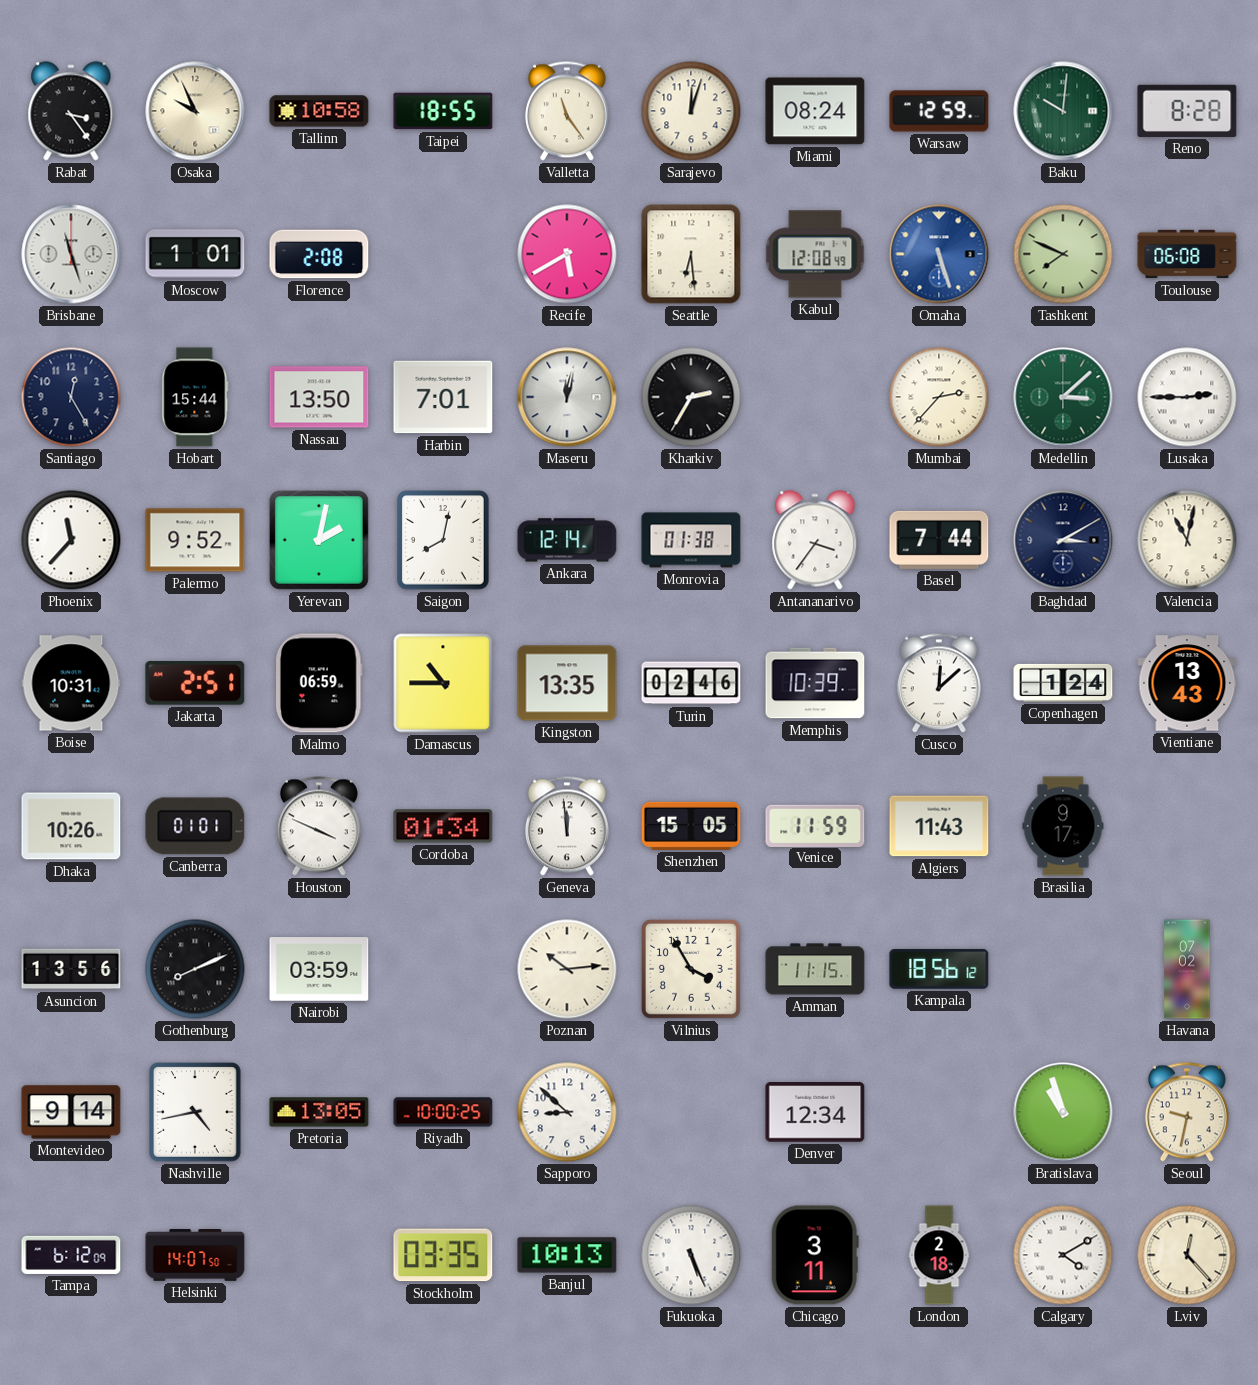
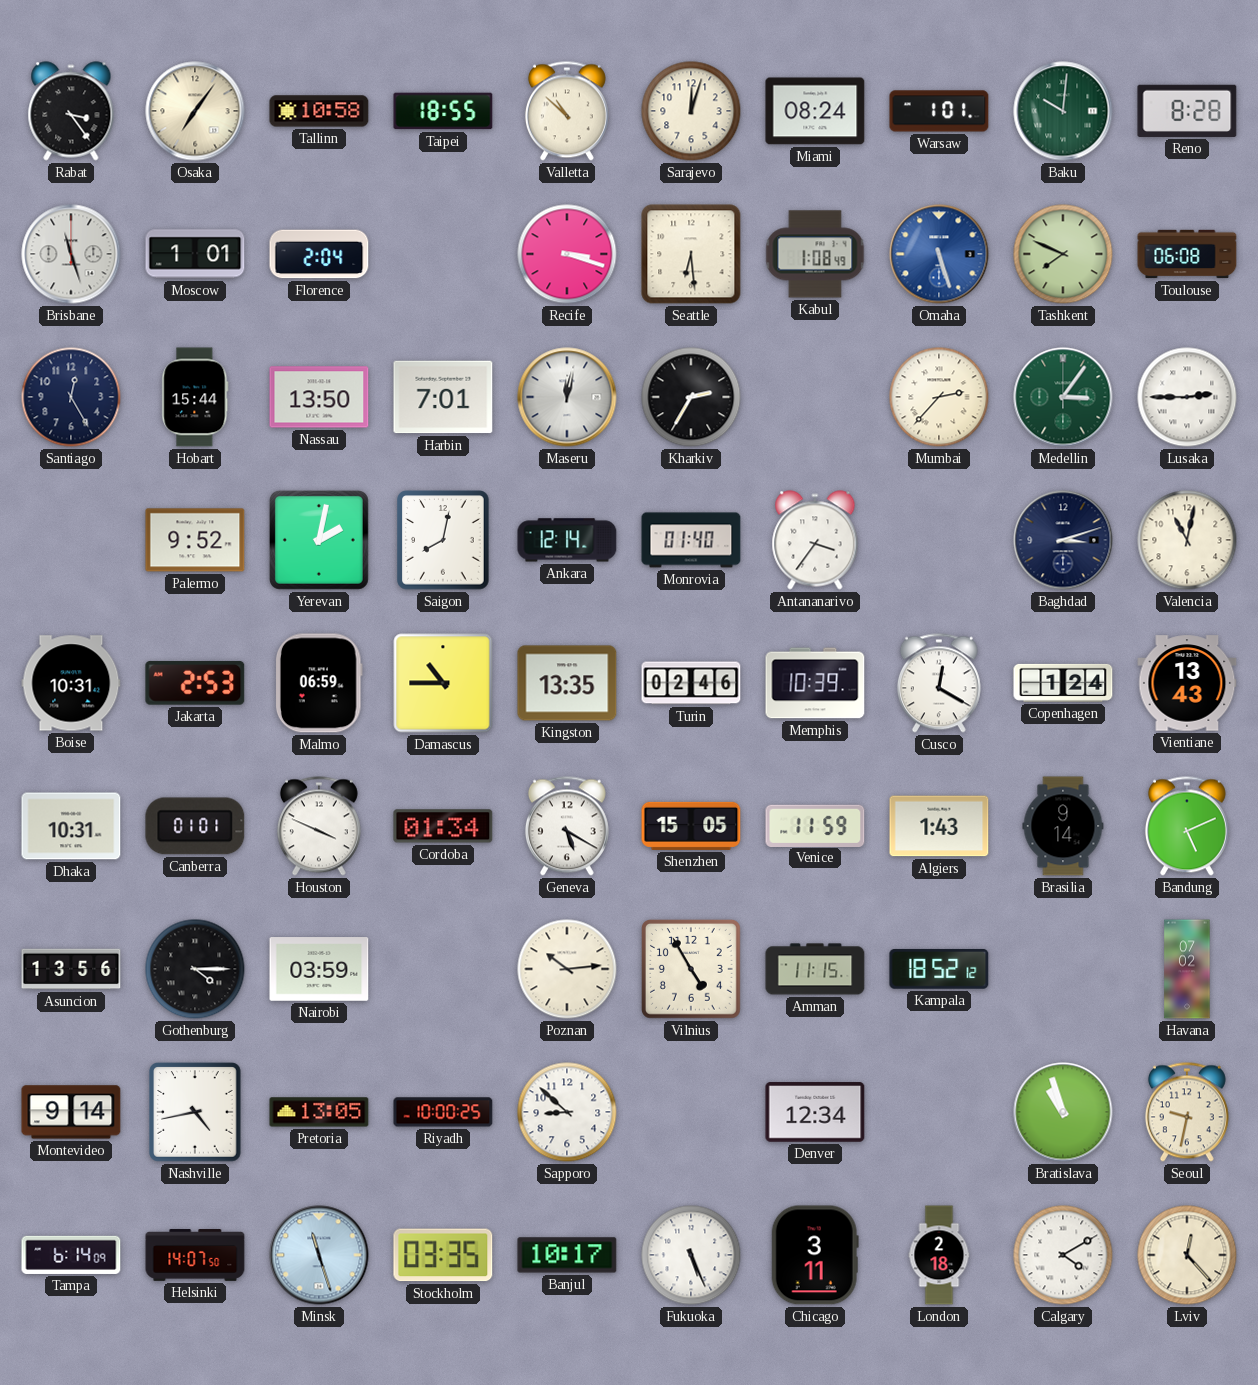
Osaka: 9:56 -> 7:06
Valletta: 11:24 -> 10:52
Warsaw: 12:59 -> 1:01
Florence: 2:08 -> 2:04
Recife: 5:40 -> 3:18
Kabul: 12:08 -> 1:08
Medellin: 3:08 -> 3:06
Phoenix: 11:37 -> none
Monrovia: 01:38 -> 01:40
Basel: 7:44 -> none
Baghdad: 3:10 -> 3:12
Jakarta: 2:51 -> 2:53
Cusco: 12:08 -> 12:20
Dhaka: 10:26 -> 10:31
Geneva: 11:59 -> 5:20
Algiers: 11:43 -> 1:43
Brasilia: 9:17 -> 9:14
Bandung: none -> 5:11
Gothenburg: 8:11 -> 4:15
Vilnius: 3:55 -> 4:55
Kampala: 18:56 -> 18:52
Tampa: 6:12 -> 6:14
Minsk: none -> 11:27
Banjul: 10:13 -> 10:17
